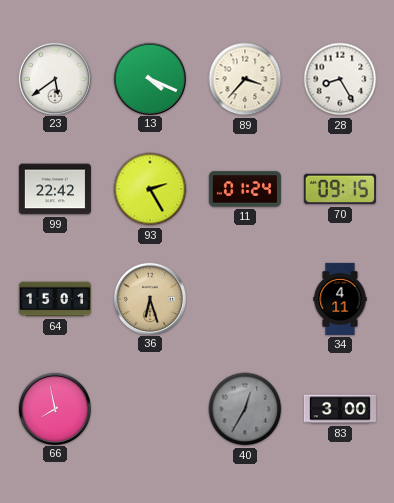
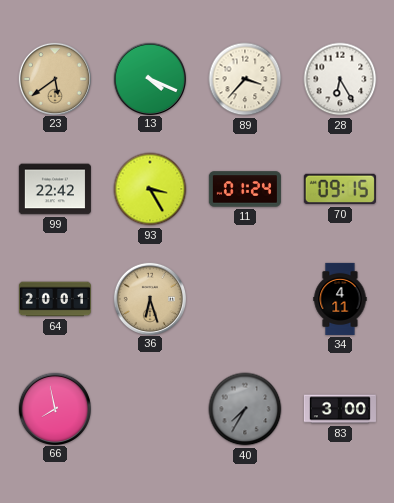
23 dial: white -> champagne
28: 8:25 -> 6:25
93: 2:25 -> 3:25
64: 15:01 -> 20:01
40: 12:35 -> 7:35
